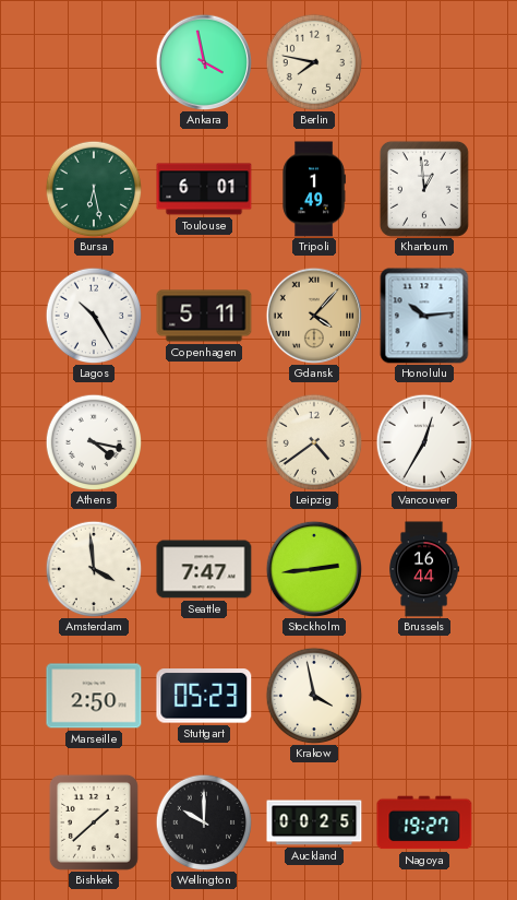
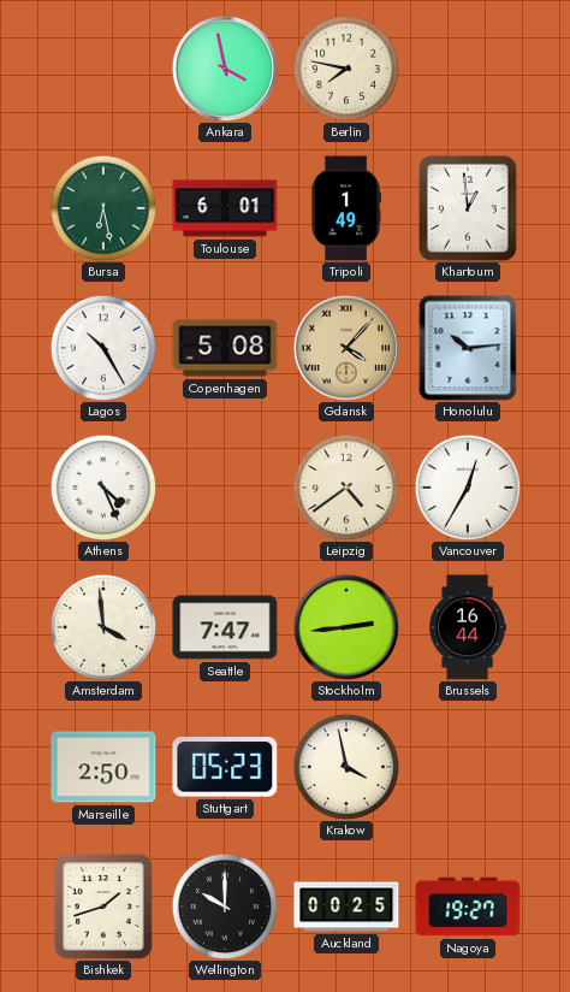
Copenhagen: 5:11 -> 5:08
Athens: 4:17 -> 4:26
Bishkek: 1:38 -> 1:42
